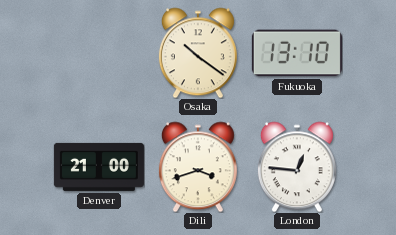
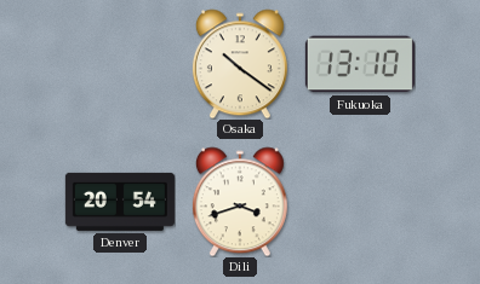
Denver: 21:00 -> 20:54
London: 12:46 -> none
